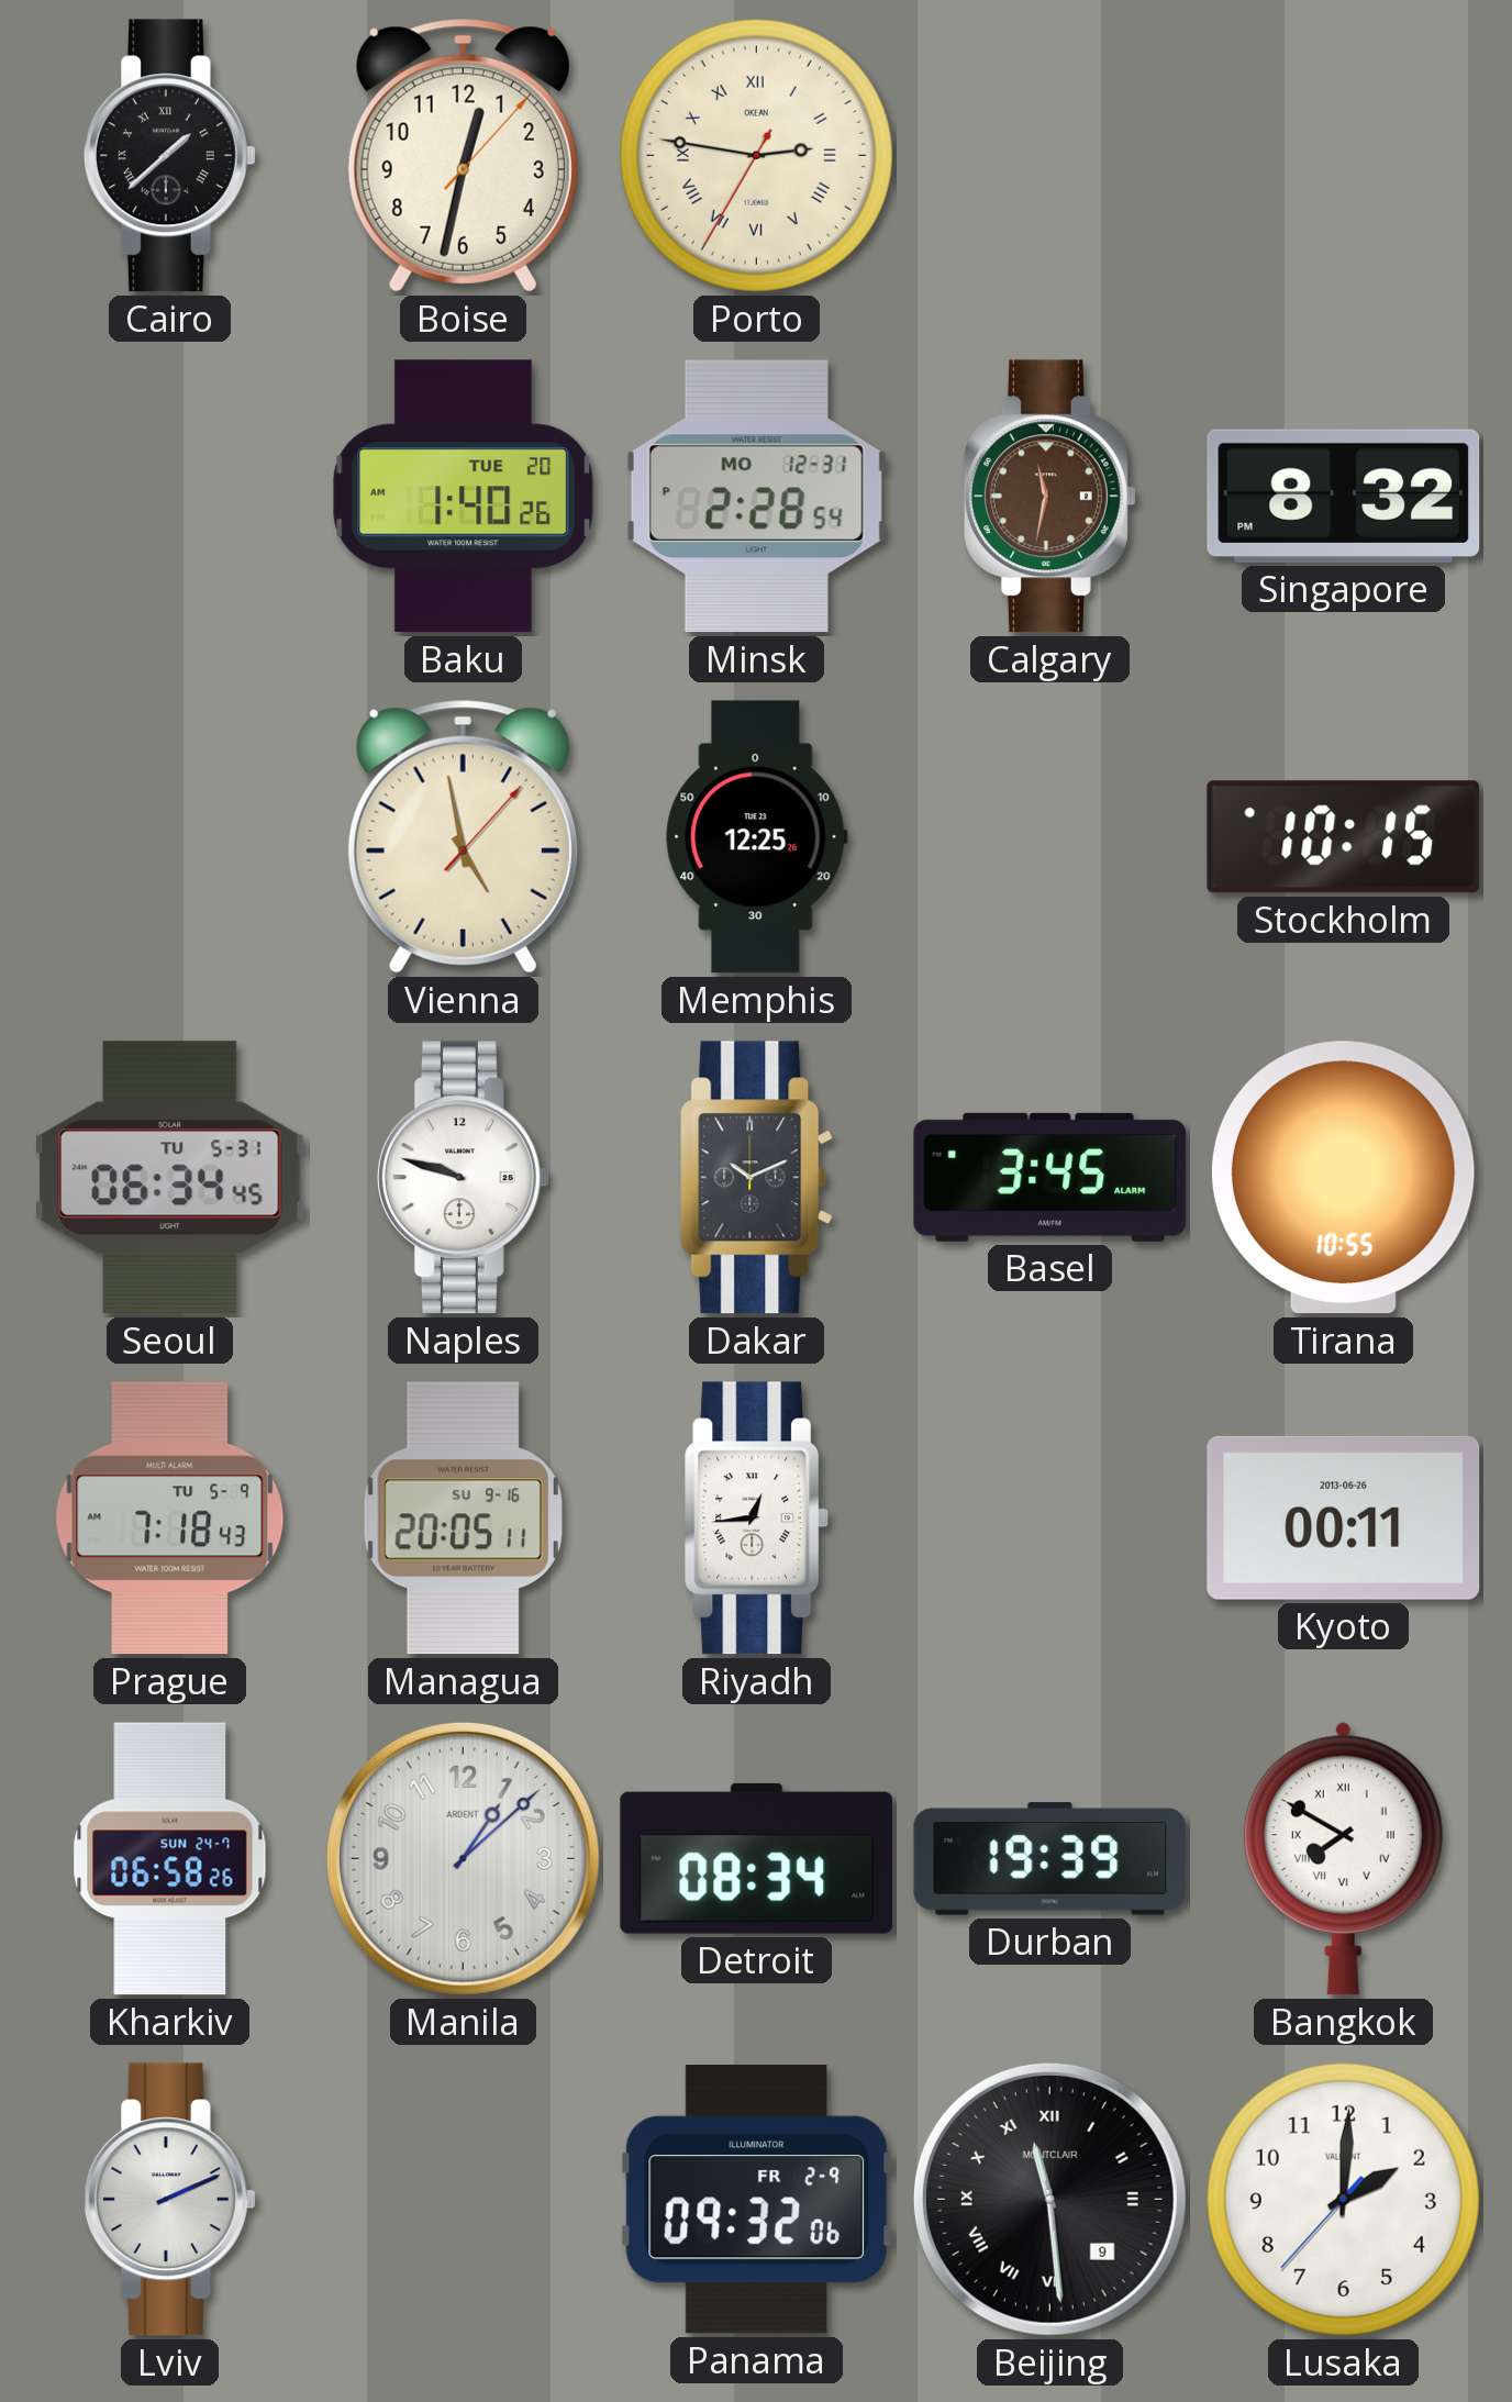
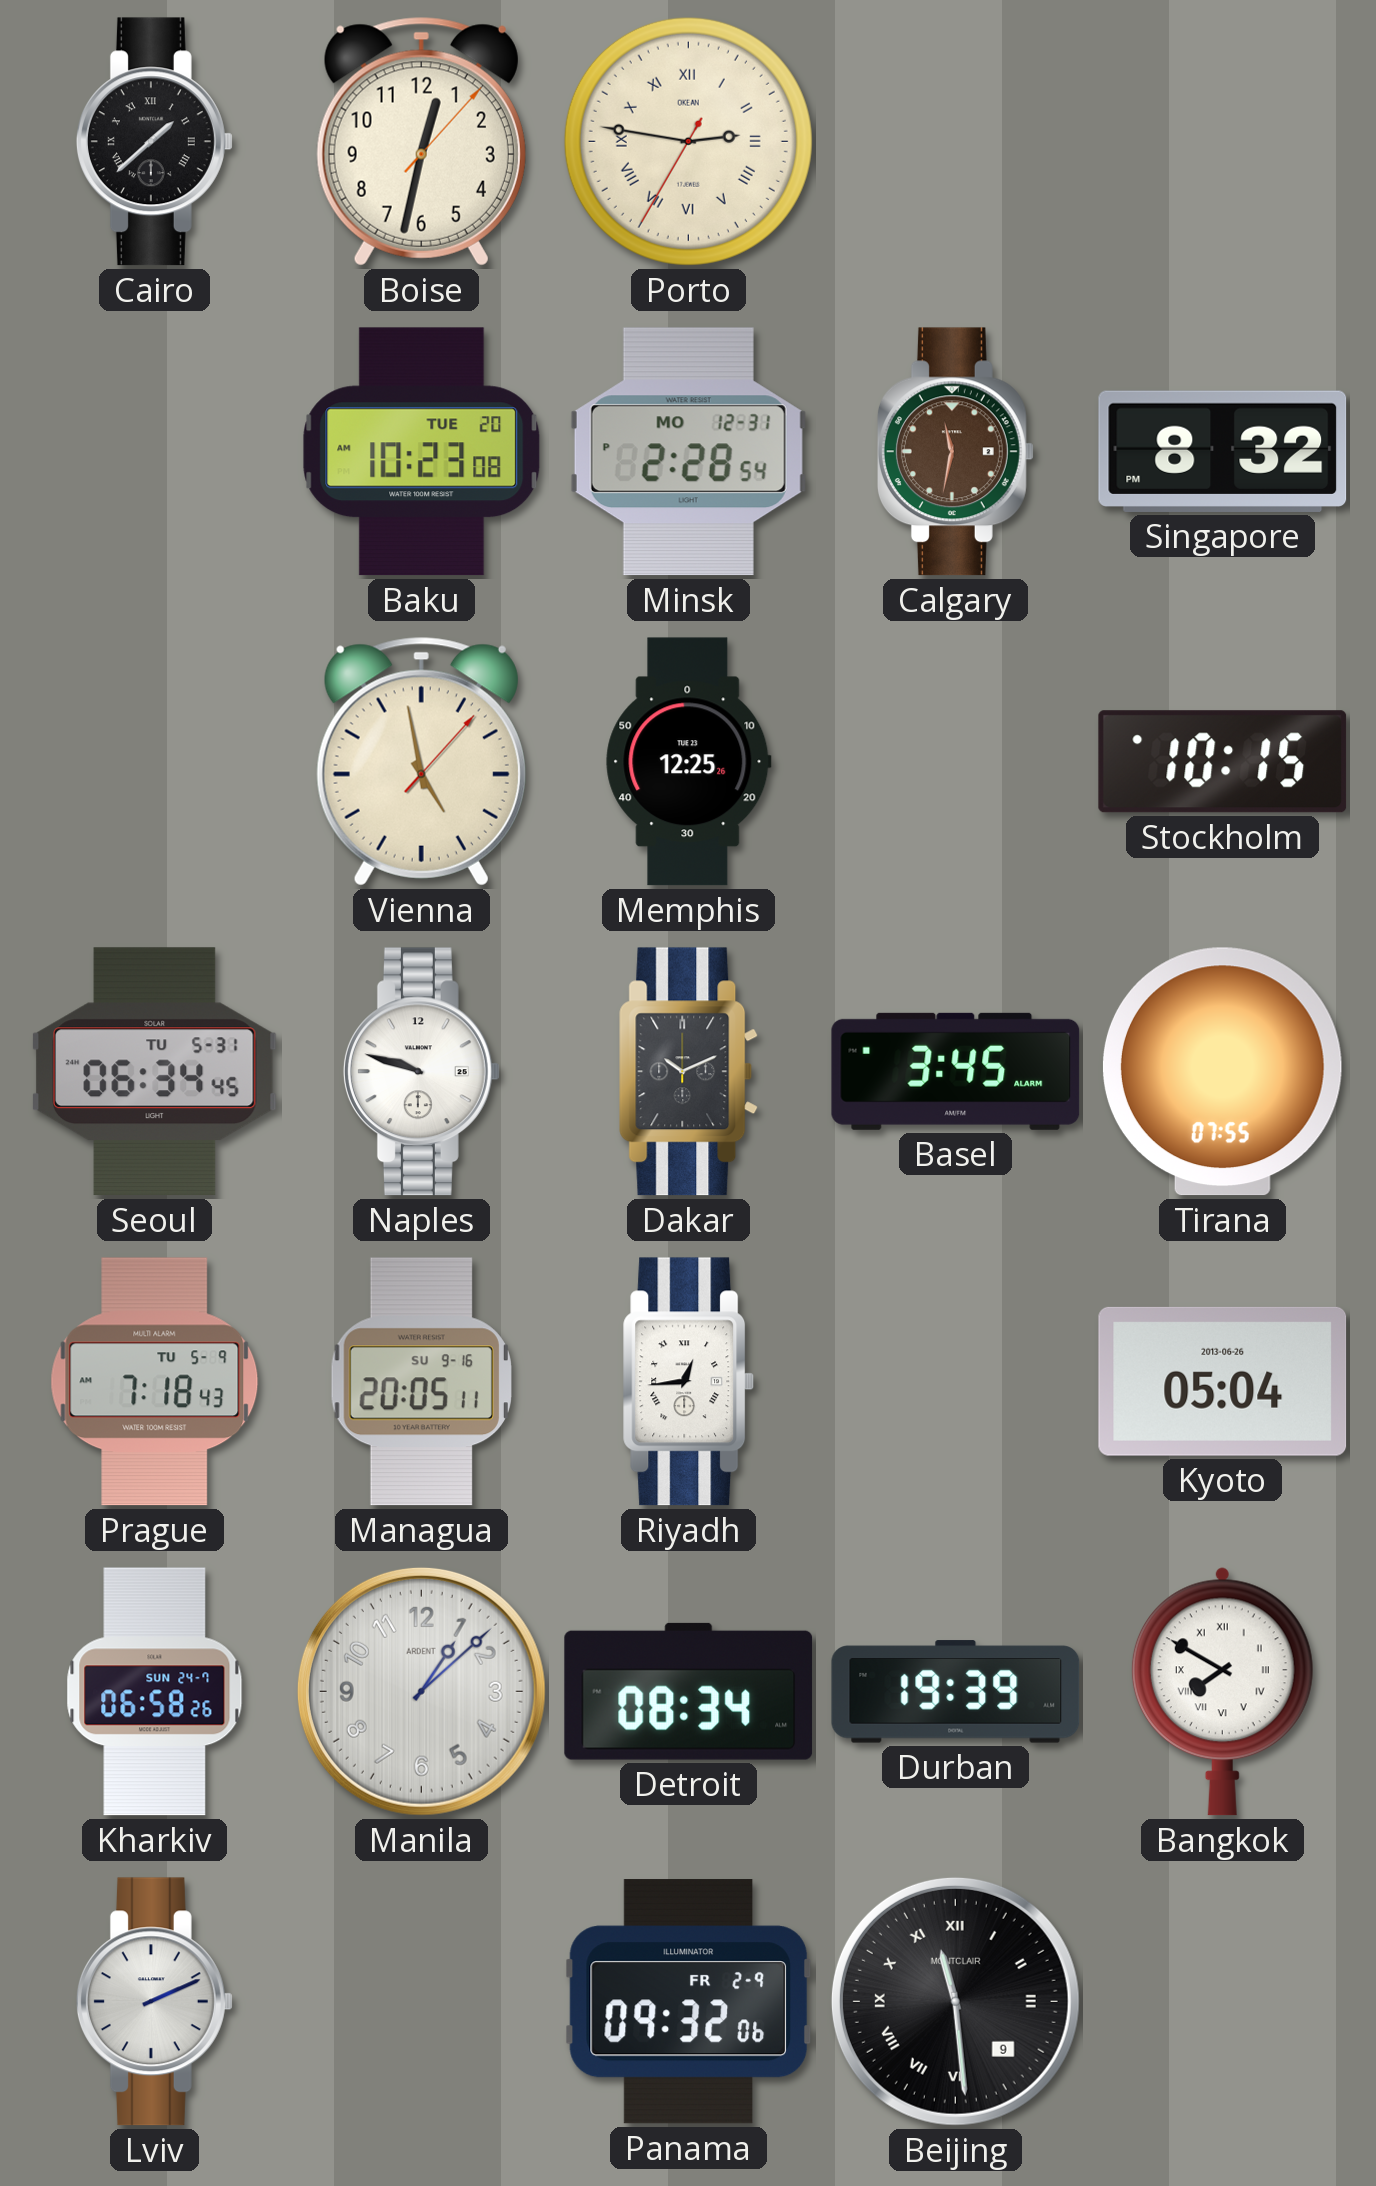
Baku: 1:40 -> 10:23
Tirana: 10:55 -> 07:55
Kyoto: 00:11 -> 05:04
Lusaka: 2:00 -> none
